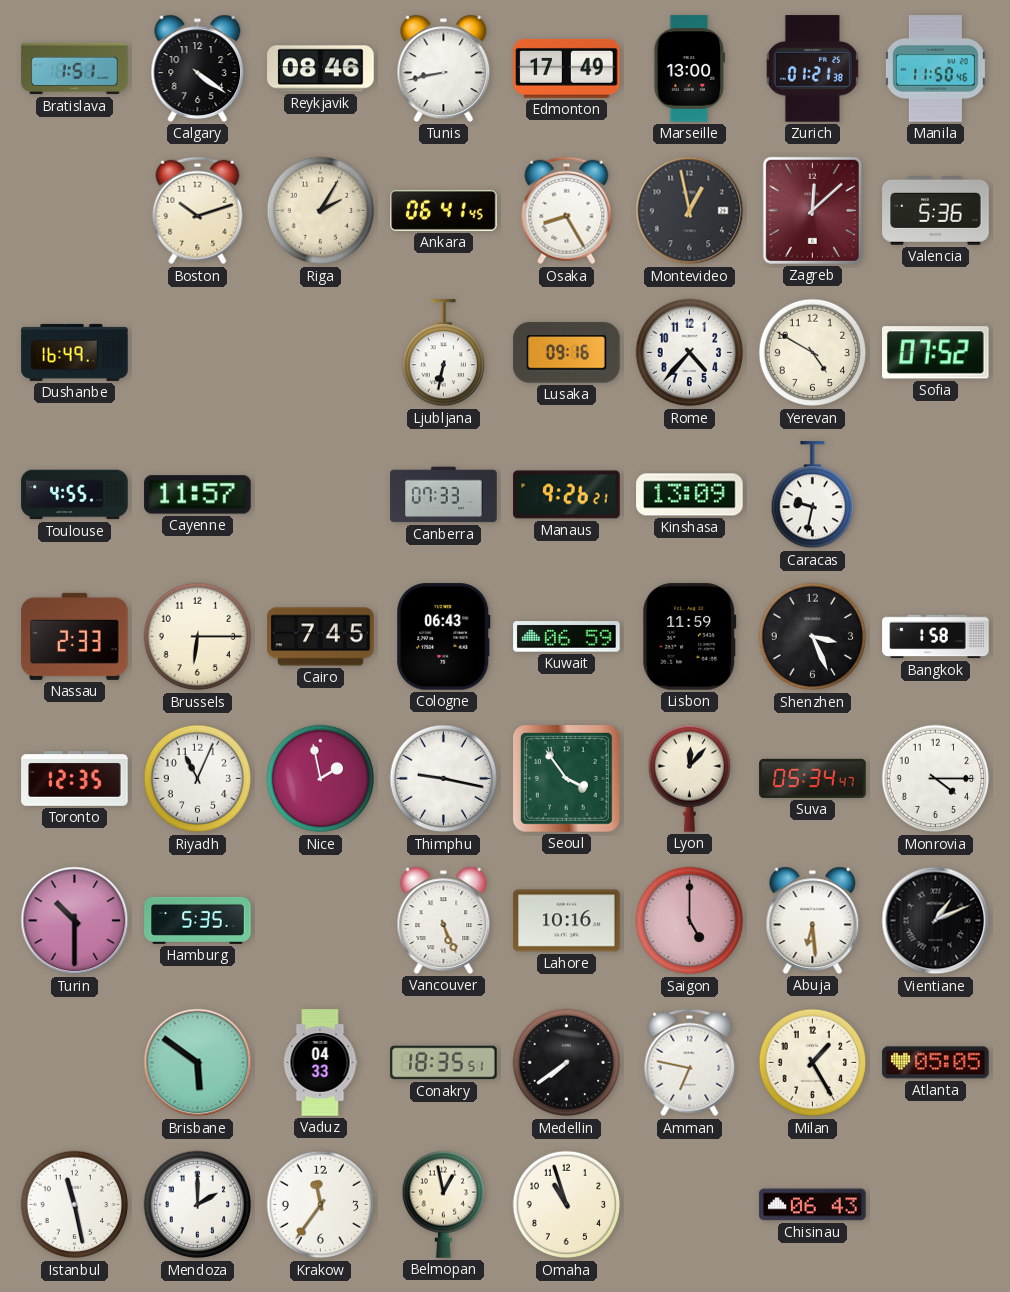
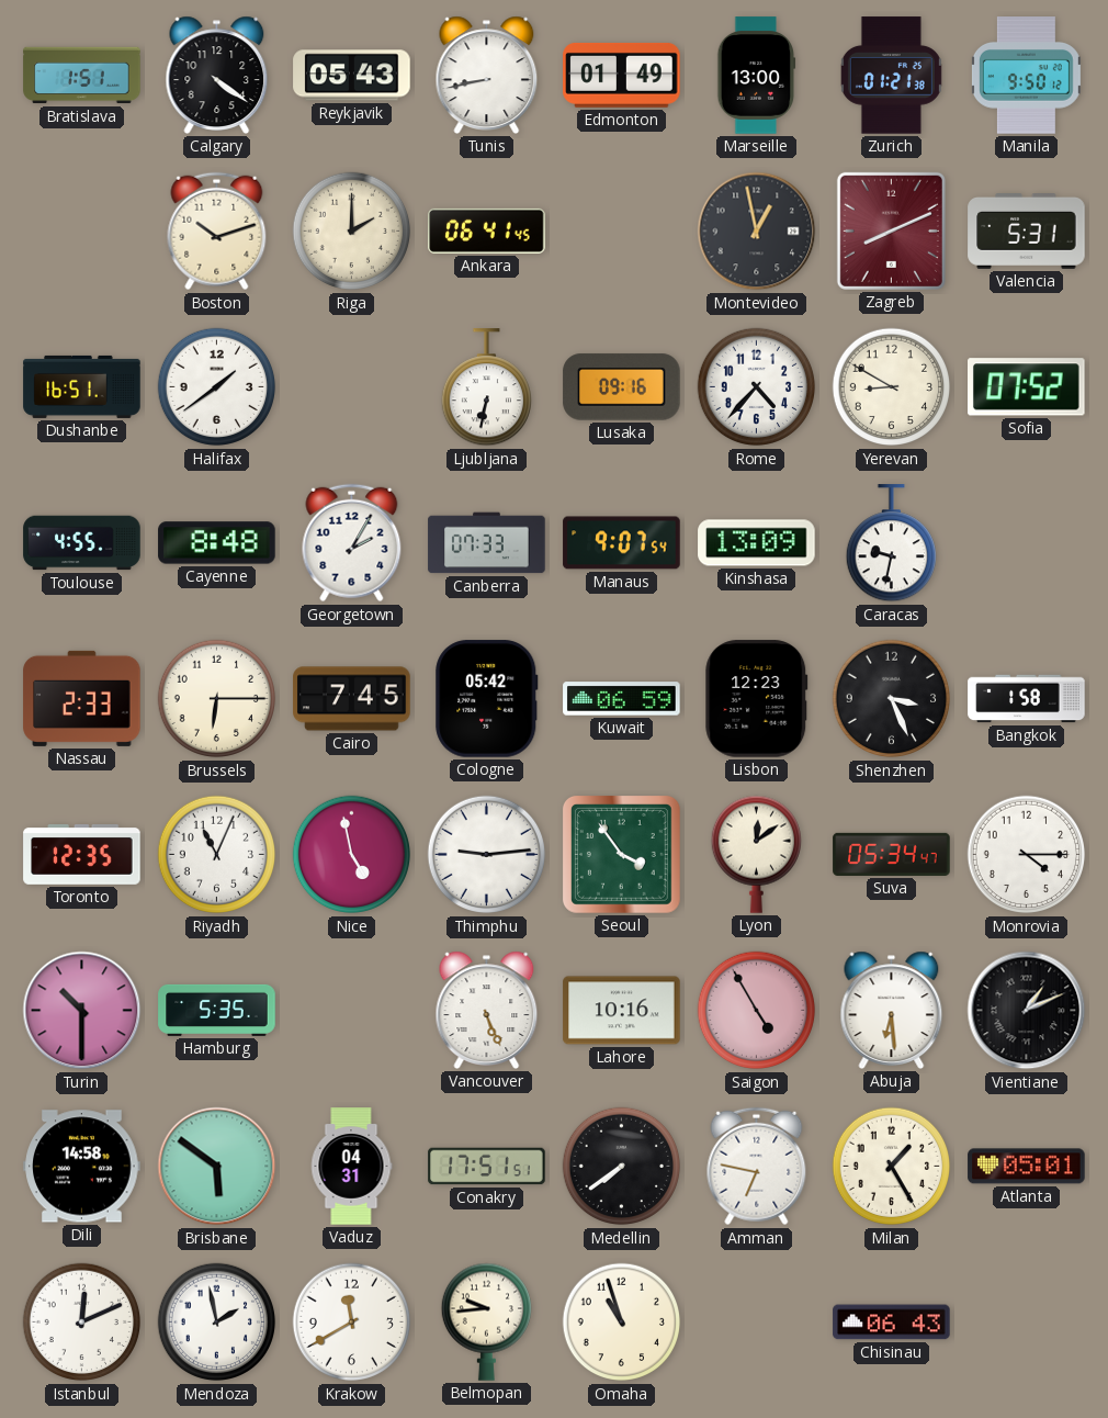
Reykjavik: 08:46 -> 05:43
Edmonton: 17:49 -> 01:49
Manila: 11:50 -> 9:50
Riga: 2:05 -> 2:00
Osaka: 8:25 -> none
Zagreb: 12:08 -> 8:11
Valencia: 5:36 -> 5:31
Dushanbe: 16:49 -> 16:51
Halifax: none -> 1:39
Yerevan: 4:50 -> 8:50
Cayenne: 11:57 -> 8:48
Georgetown: none -> 2:05
Manaus: 9:26 -> 9:07
Cologne: 06:43 -> 05:42
Lisbon: 11:59 -> 12:23
Nice: 1:58 -> 4:58
Thimphu: 9:17 -> 9:14
Lyon: 12:07 -> 12:09
Saigon: 5:00 -> 4:55
Dili: none -> 14:58
Vaduz: 04:33 -> 04:31
Conakry: 18:35 -> 17:51
Atlanta: 05:05 -> 05:01
Istanbul: 11:28 -> 12:11
Mendoza: 2:00 -> 1:58
Krakow: 11:36 -> 11:40
Belmopan: 12:58 -> 9:44
